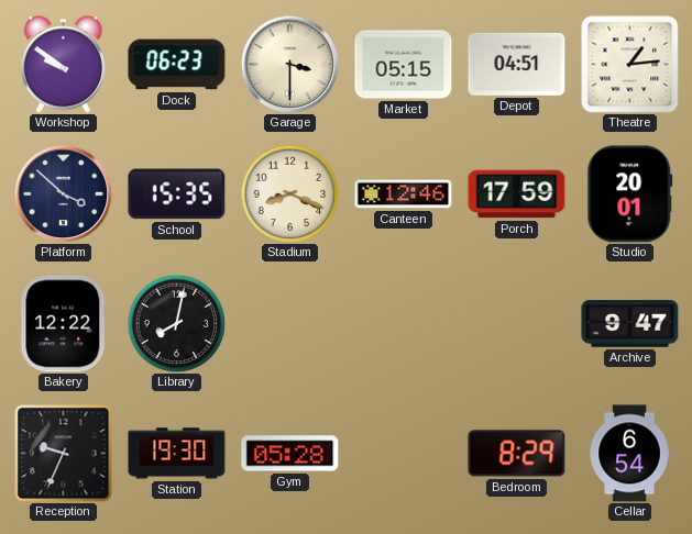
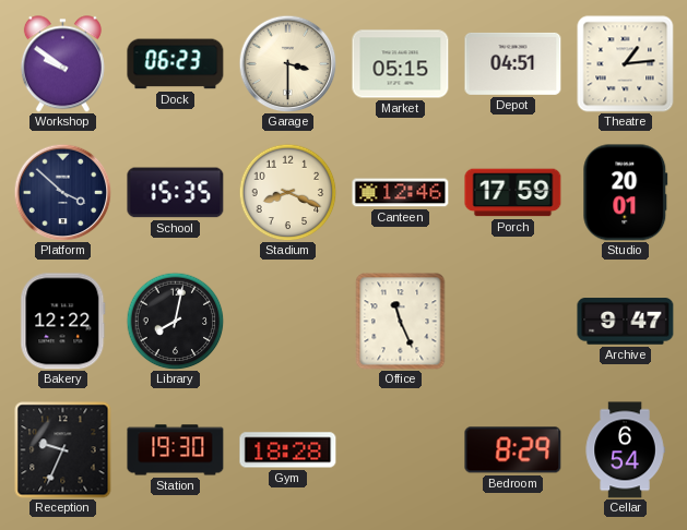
Office: none -> 11:26
Gym: 05:28 -> 18:28
